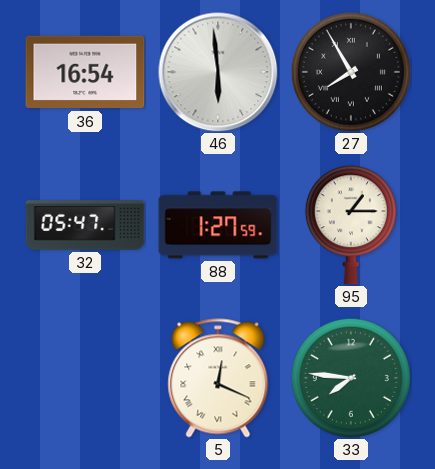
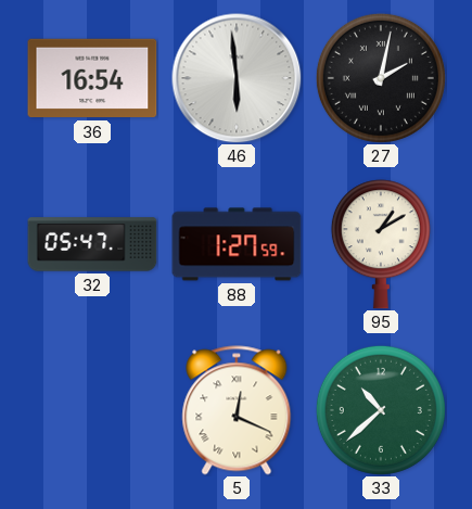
27: 7:55 -> 2:02
95: 1:15 -> 1:10
33: 7:46 -> 10:38
